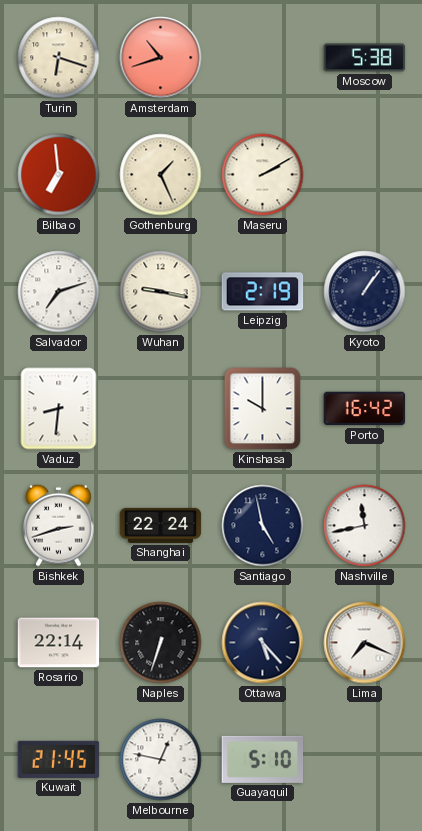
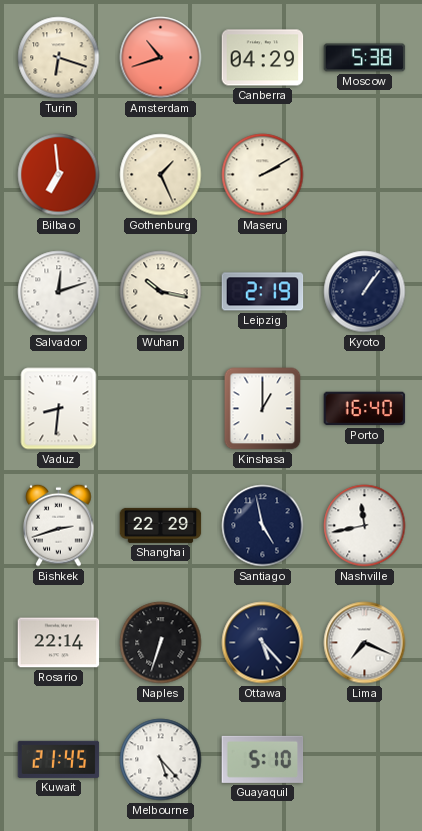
Canberra: none -> 04:29
Salvador: 7:12 -> 12:12
Wuhan: 9:17 -> 10:17
Kinshasa: 10:00 -> 1:00
Porto: 16:42 -> 16:40
Shanghai: 22:24 -> 22:29
Melbourne: 12:47 -> 5:23
